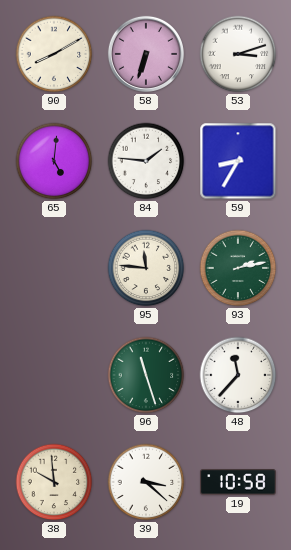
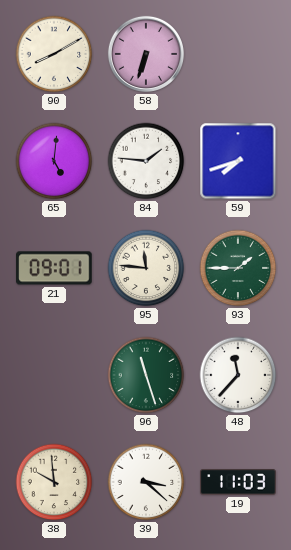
53: 3:12 -> none
59: 8:35 -> 7:42
21: none -> 09:01
93: 2:13 -> 1:45
19: 10:58 -> 11:03
